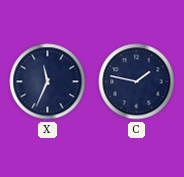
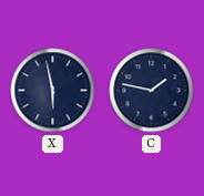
X: 11:34 -> 5:58
